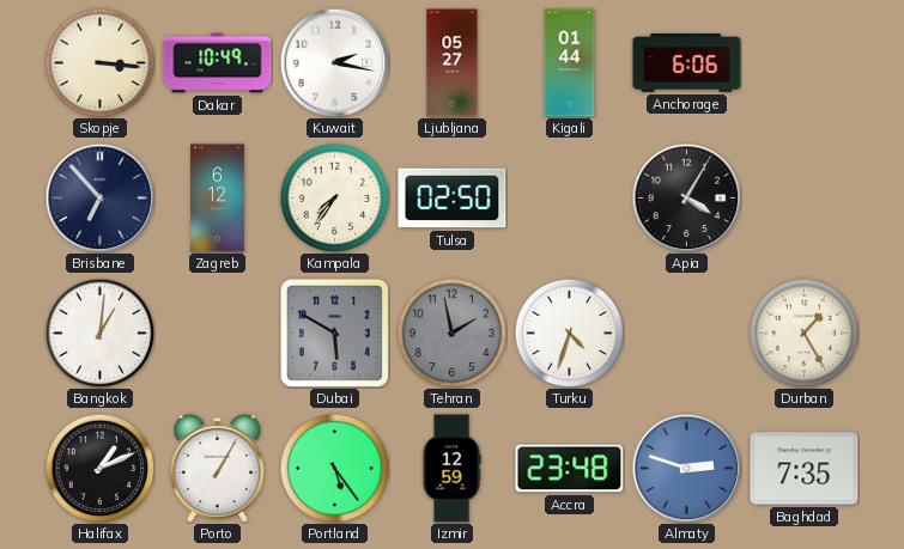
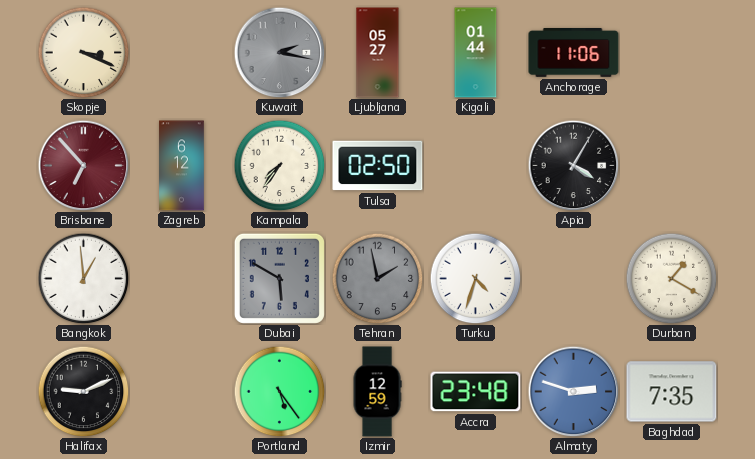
Skopje: 3:16 -> 3:19
Dakar: 10:49 -> none
Kuwait dial: white -> grey
Anchorage: 6:06 -> 11:06
Brisbane dial: navy -> burgundy
Bangkok: 1:01 -> 12:59
Durban: 1:25 -> 1:20
Halifax: 1:11 -> 9:11
Porto: 1:05 -> none
